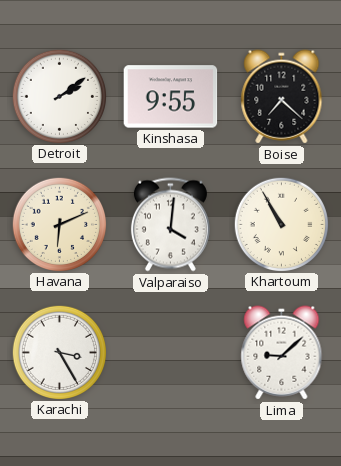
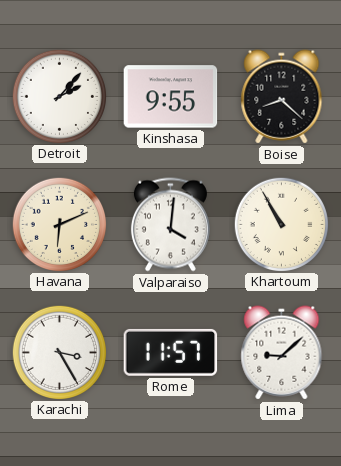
Detroit: 2:09 -> 2:07
Boise: 7:22 -> 8:22
Rome: none -> 11:57
